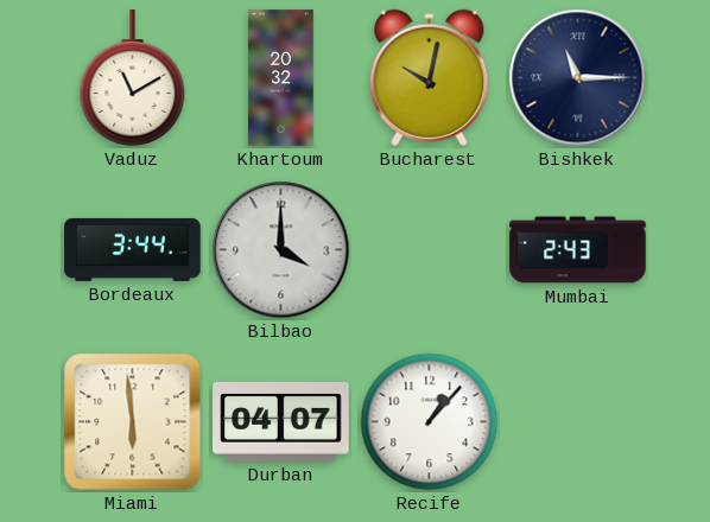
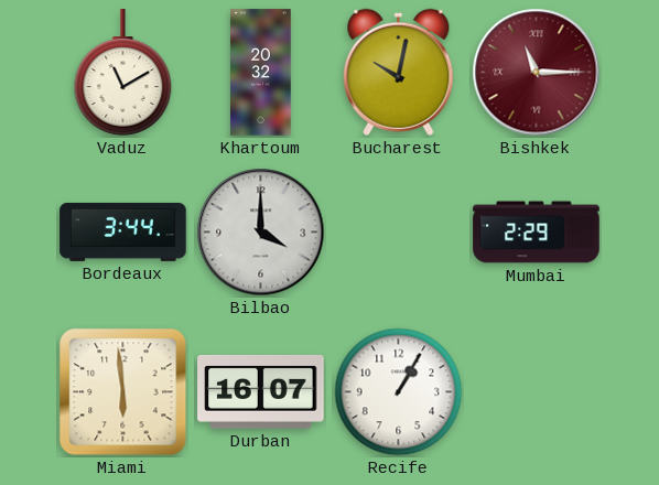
Bishkek dial: navy -> burgundy
Mumbai: 2:43 -> 2:29
Durban: 04:07 -> 16:07
Recife: 1:07 -> 1:05
